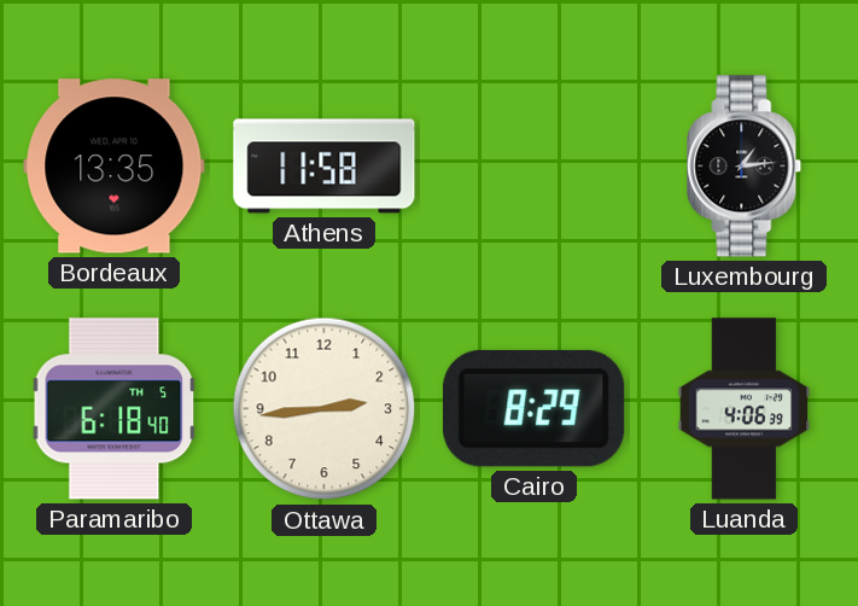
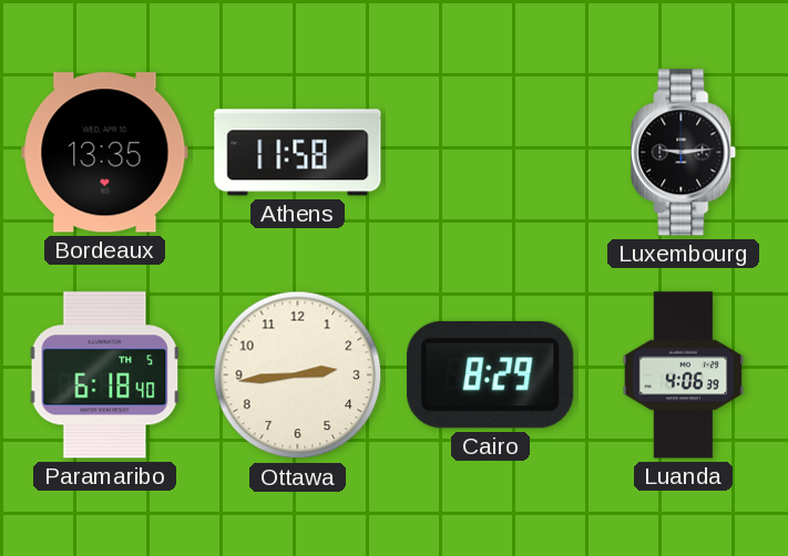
Luxembourg: 1:14 -> 9:14
